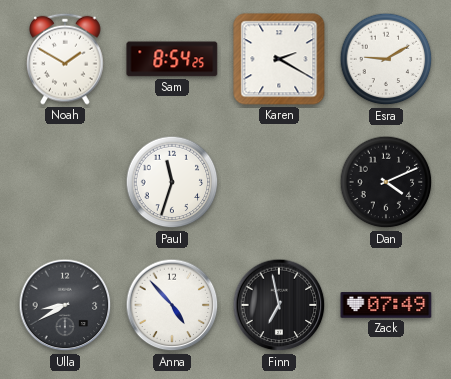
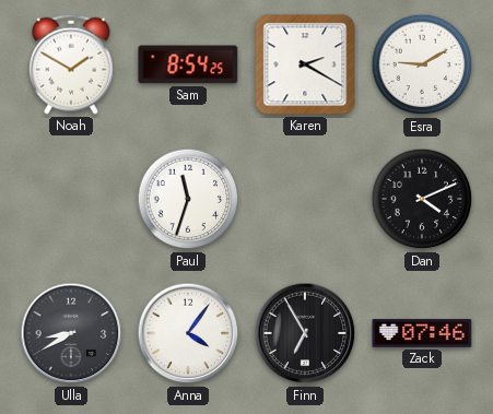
Anna: 4:53 -> 4:06
Finn: 6:58 -> 6:55
Zack: 07:49 -> 07:46
